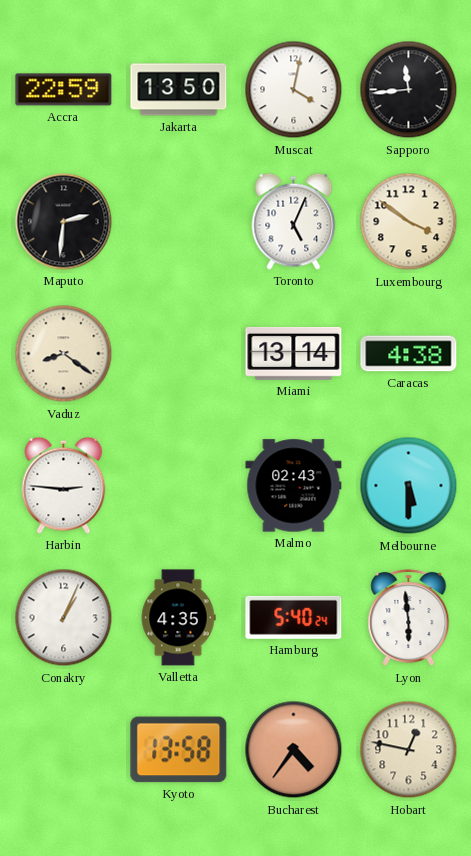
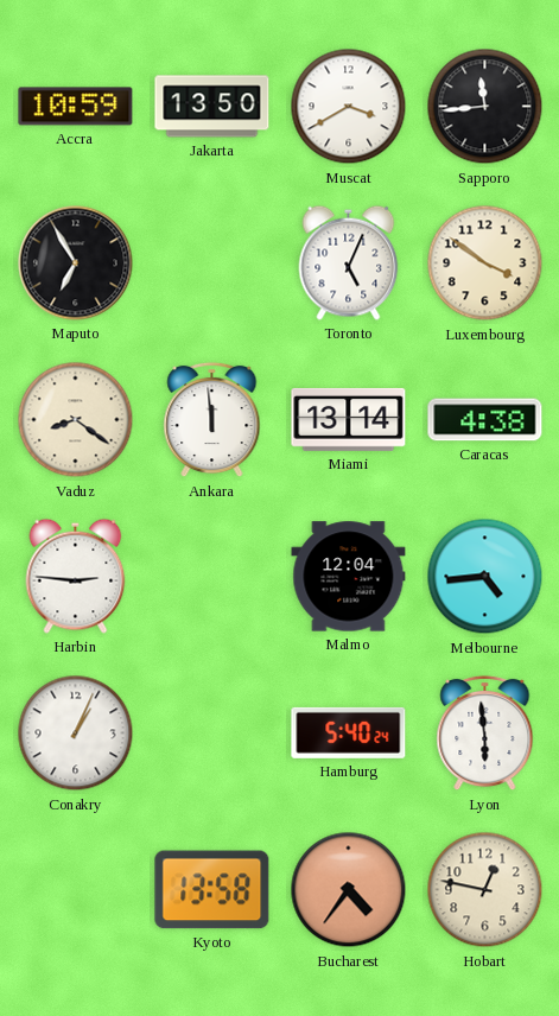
Accra: 22:59 -> 10:59
Muscat: 4:02 -> 3:40
Maputo: 2:31 -> 6:55
Ankara: none -> 11:59
Malmo: 02:43 -> 12:04
Melbourne: 5:30 -> 4:44
Valletta: 4:35 -> none
